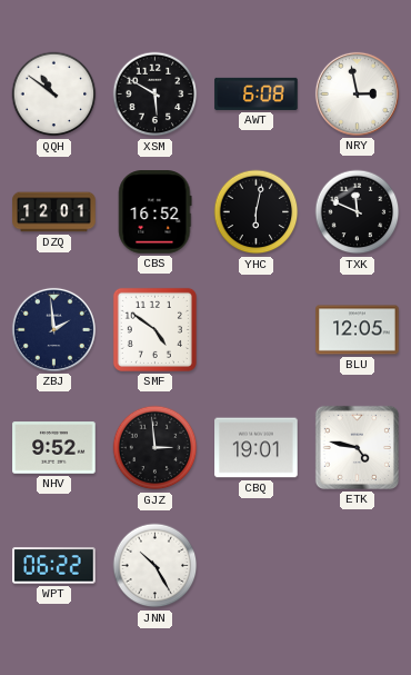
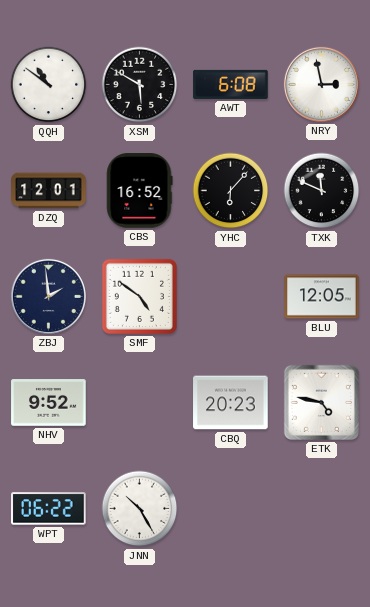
YHC: 6:02 -> 6:07
GJZ: 2:59 -> none
CBQ: 19:01 -> 20:23
